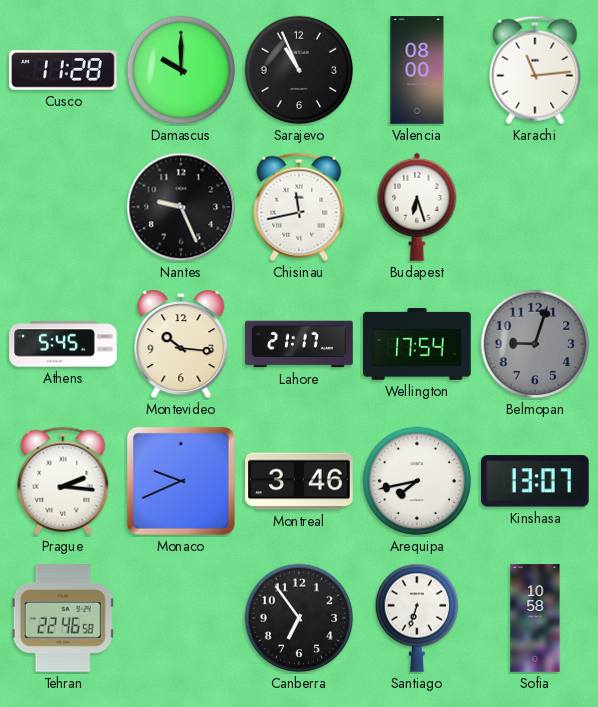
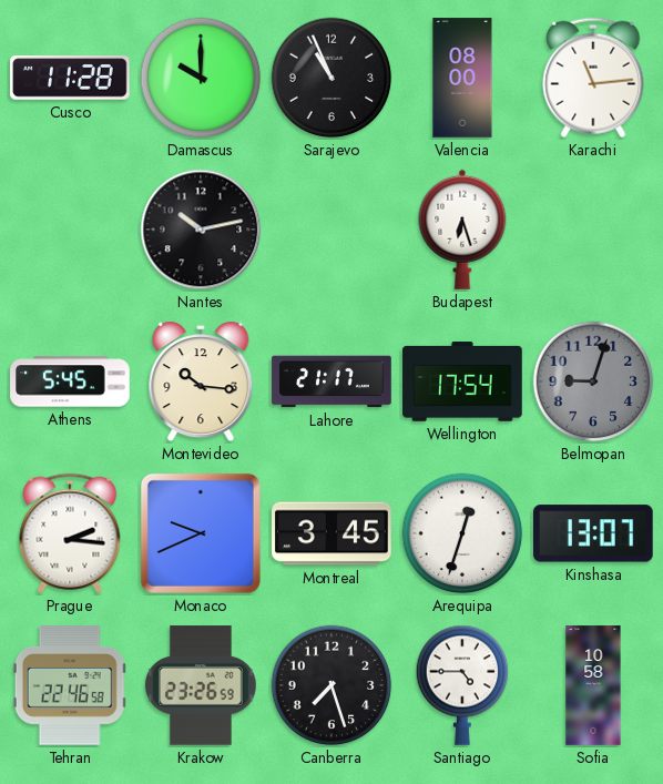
Nantes: 9:26 -> 10:13
Chisinau: 11:43 -> none
Montreal: 3:46 -> 3:45
Arequipa: 7:43 -> 12:33
Krakow: none -> 23:26
Canberra: 6:54 -> 7:27
Santiago: 6:33 -> 4:45
